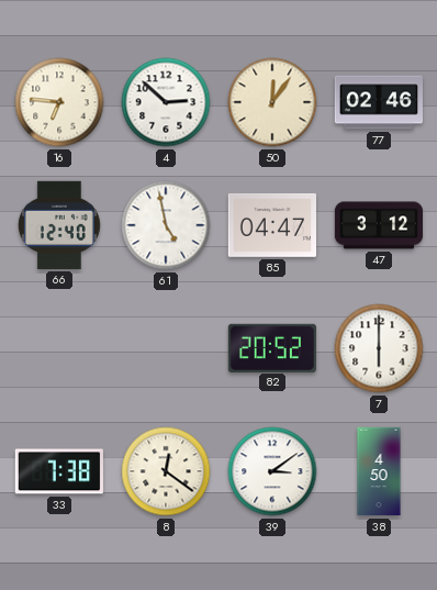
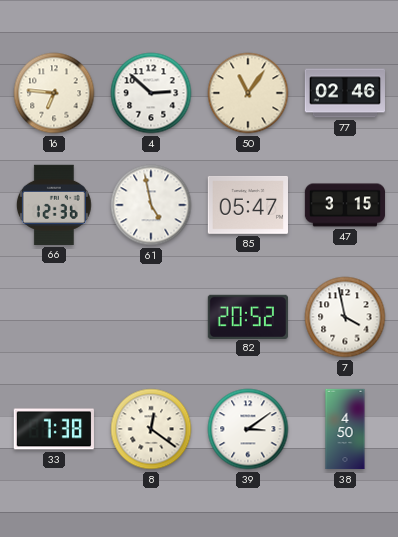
50: 12:06 -> 11:06
66: 12:40 -> 12:36
85: 04:47 -> 05:47
47: 3:12 -> 3:15
7: 6:00 -> 3:58
